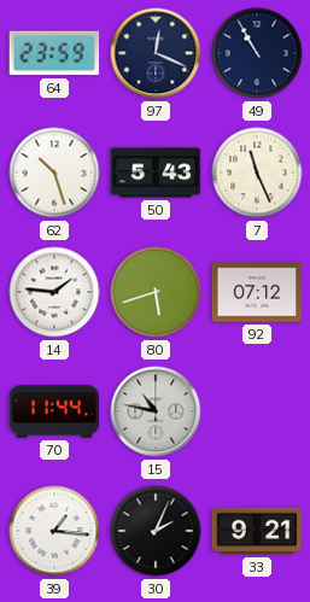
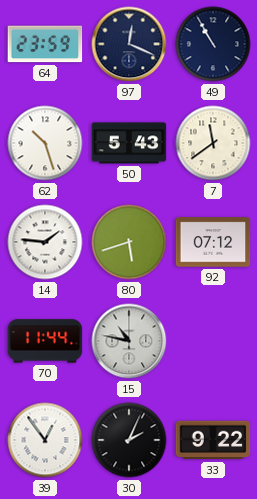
7: 11:26 -> 11:39
39: 1:16 -> 12:54
33: 9:21 -> 9:22
